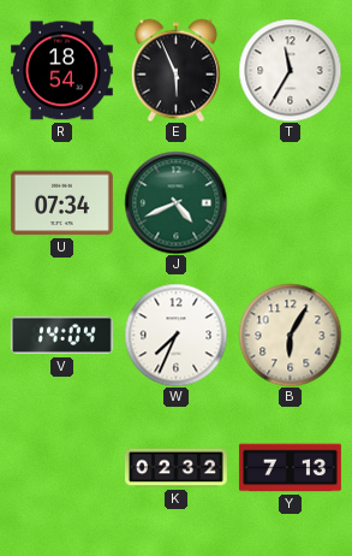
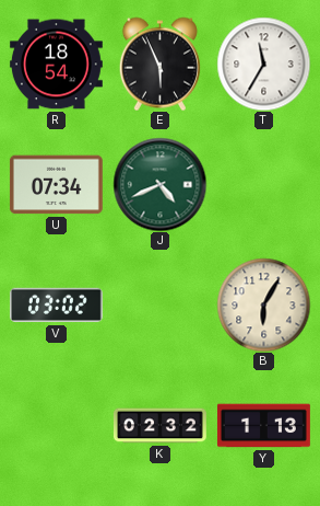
V: 14:04 -> 03:02
W: 7:34 -> none
Y: 7:13 -> 1:13
